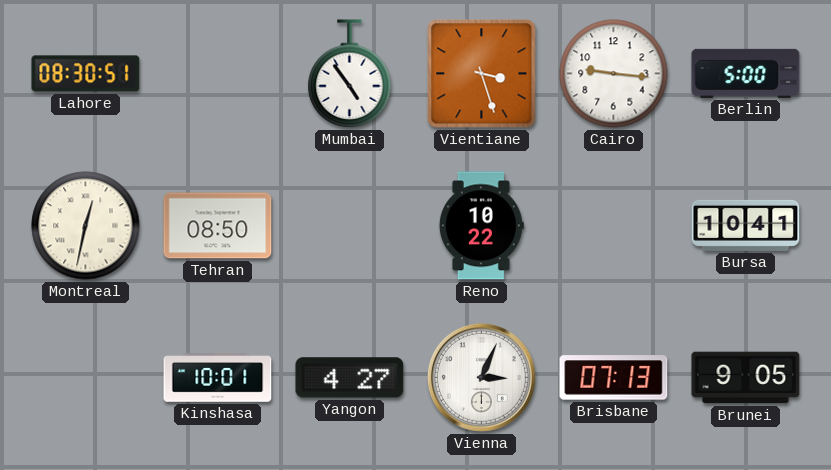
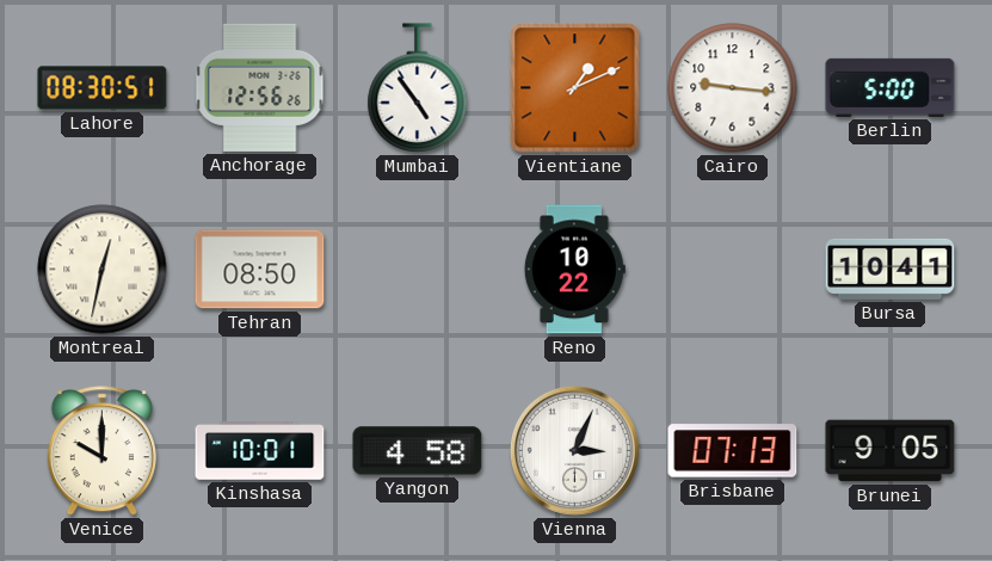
Anchorage: none -> 12:56
Vientiane: 3:27 -> 1:11
Venice: none -> 10:00
Yangon: 4:27 -> 4:58
